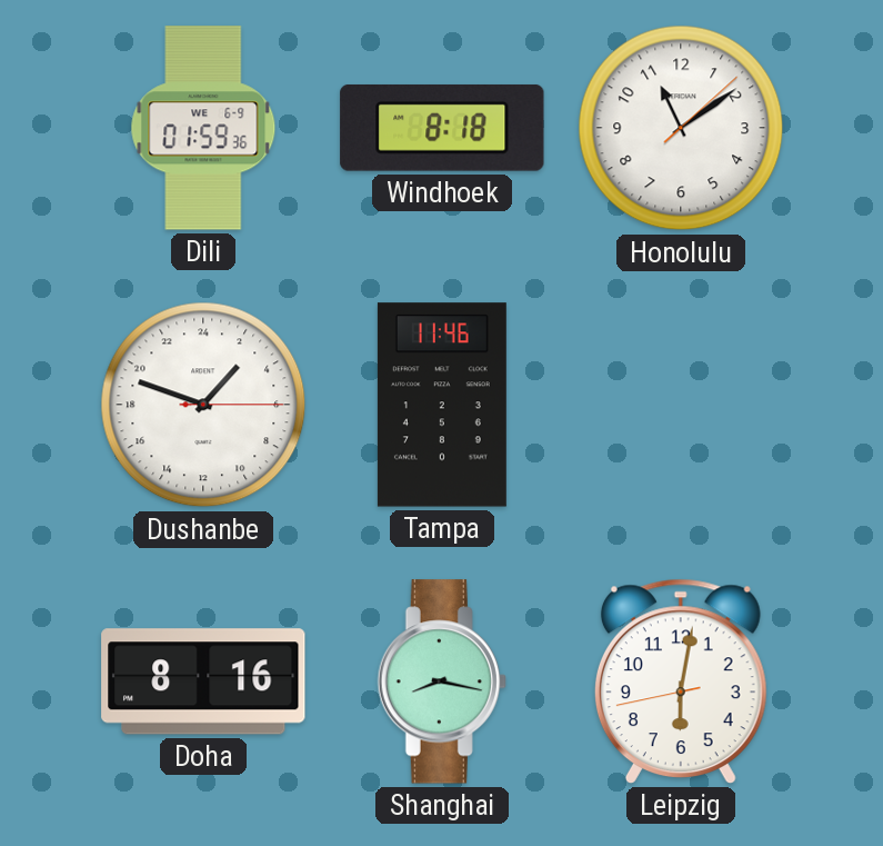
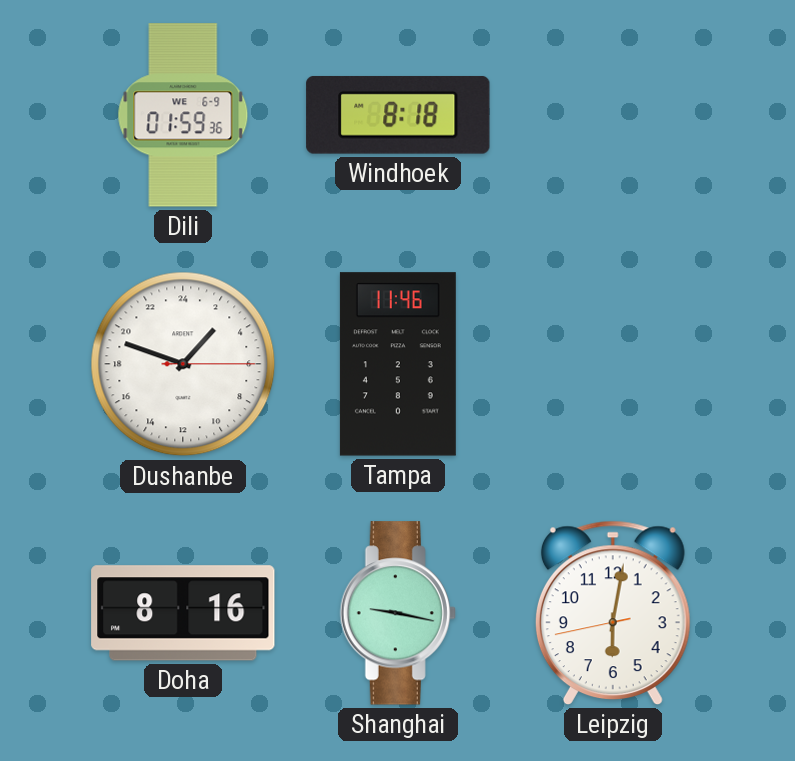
Honolulu: 11:09 -> none
Shanghai: 8:17 -> 9:17
